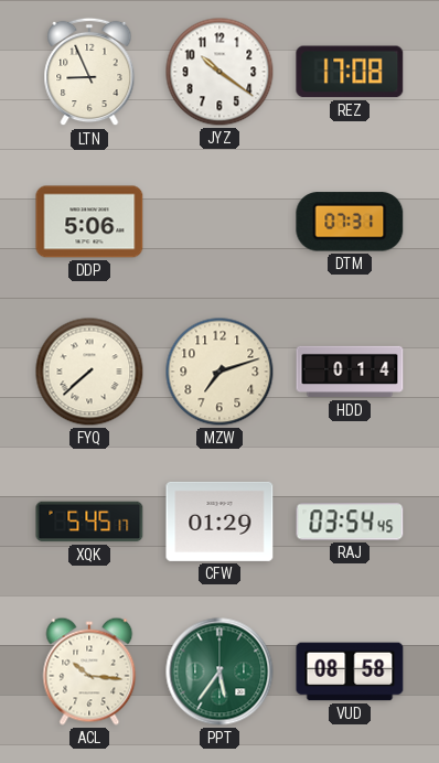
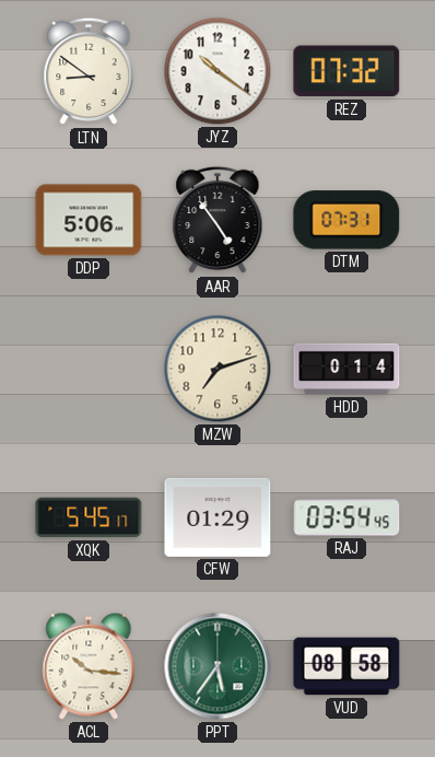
LTN: 8:56 -> 8:51
REZ: 17:08 -> 07:32
AAR: none -> 4:54
FYQ: 7:38 -> none
